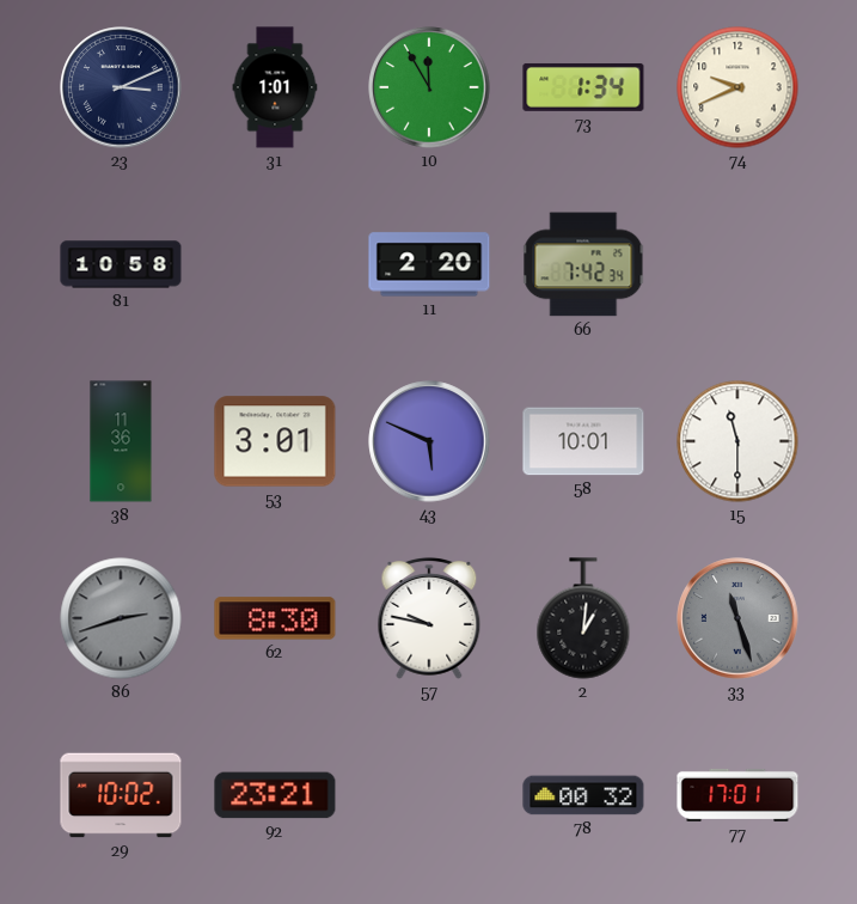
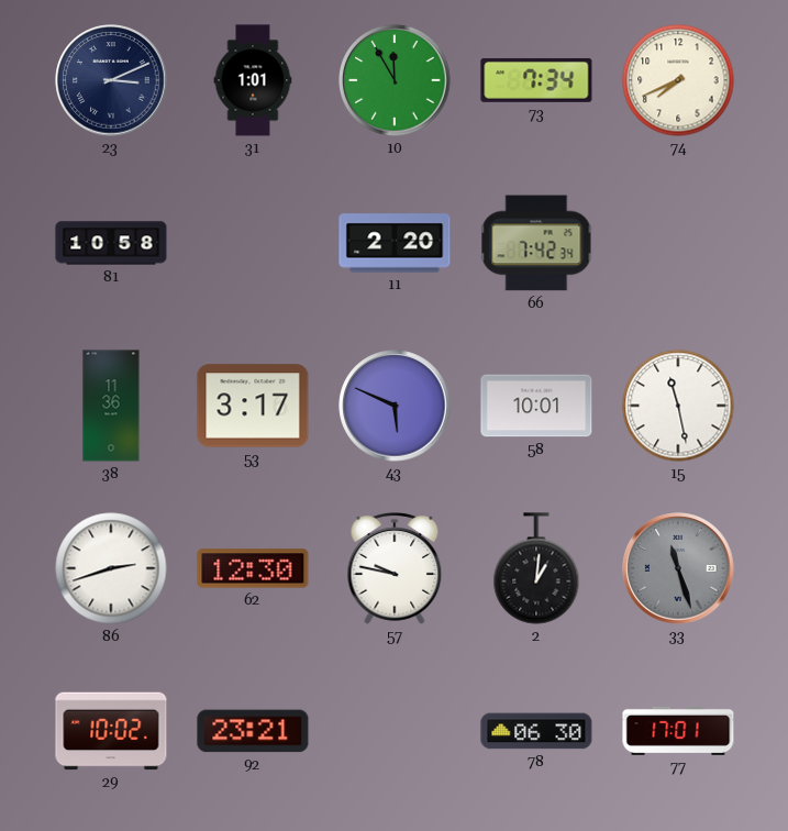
73: 1:34 -> 7:34
74: 9:41 -> 7:41
53: 3:01 -> 3:17
15: 11:30 -> 11:28
86 dial: grey -> white
62: 8:30 -> 12:30
78: 00:32 -> 06:30
